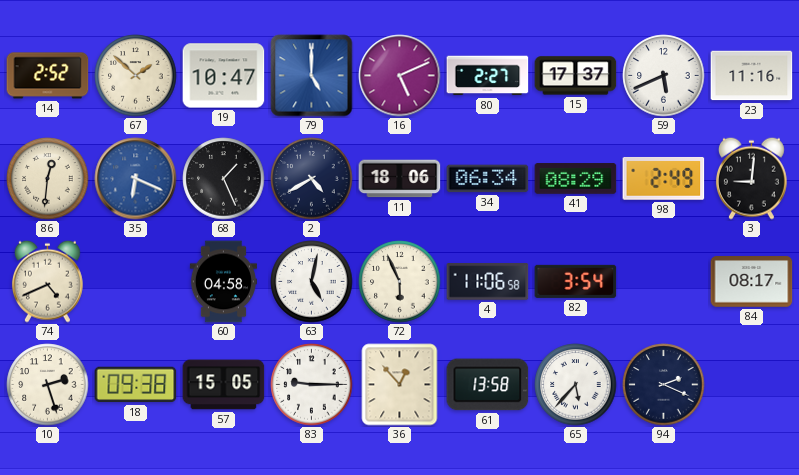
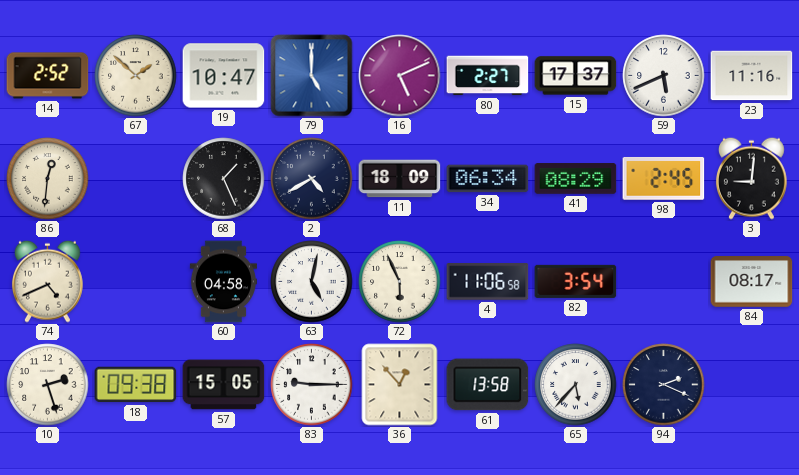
35: 6:19 -> none
11: 18:06 -> 18:09
98: 2:49 -> 2:45
